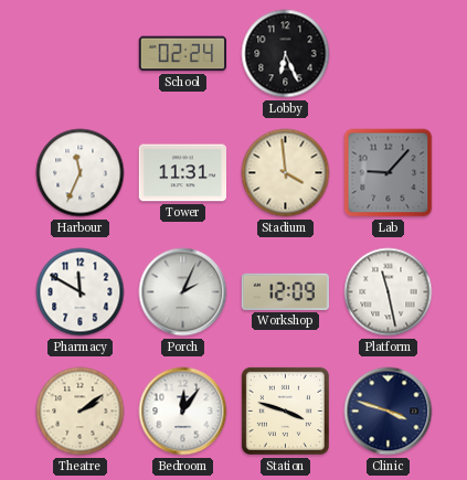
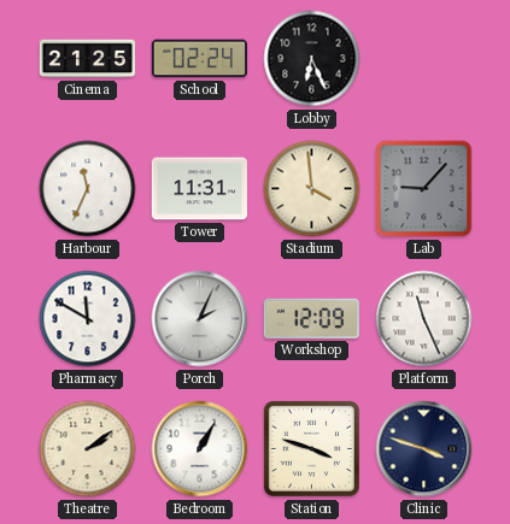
Cinema: none -> 21:25
Platform: 11:28 -> 11:26
Bedroom: 12:06 -> 1:05
